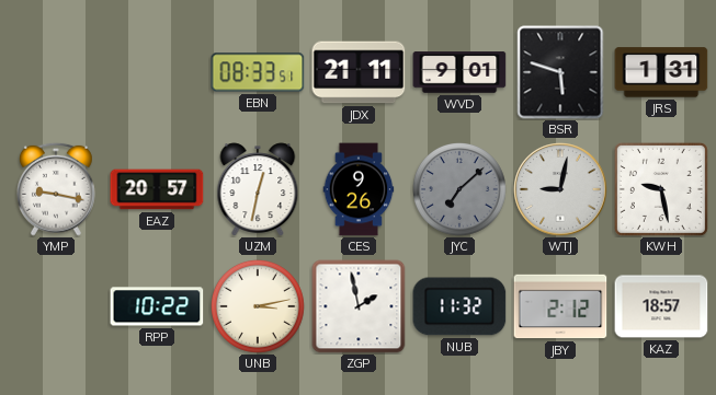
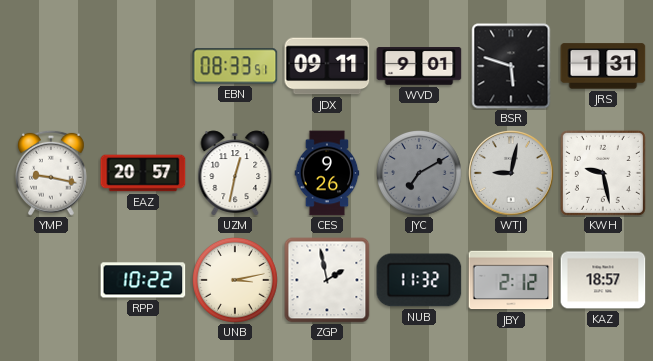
JDX: 21:11 -> 09:11
JYC: 7:08 -> 7:10
